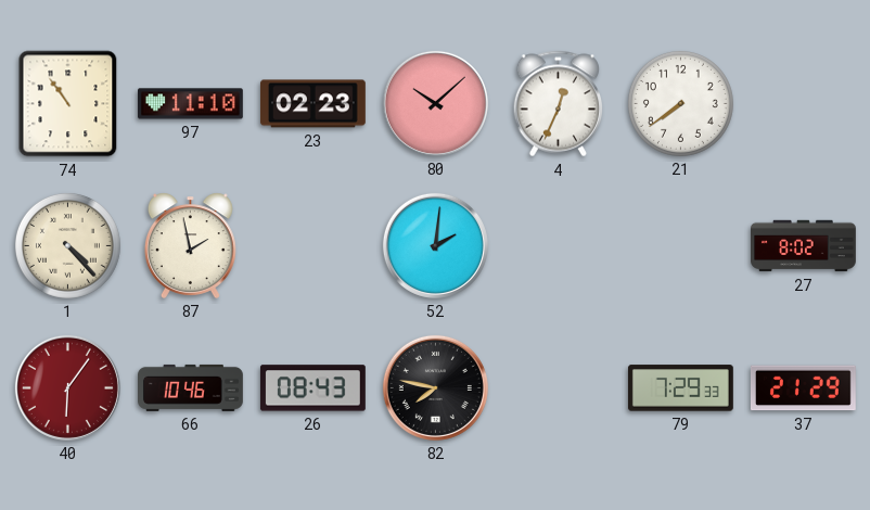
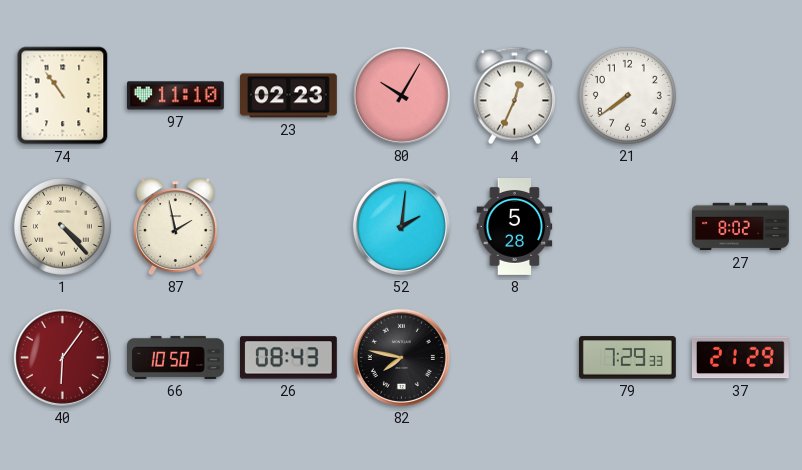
80: 10:08 -> 10:05
8: none -> 5:28
66: 10:46 -> 10:50
